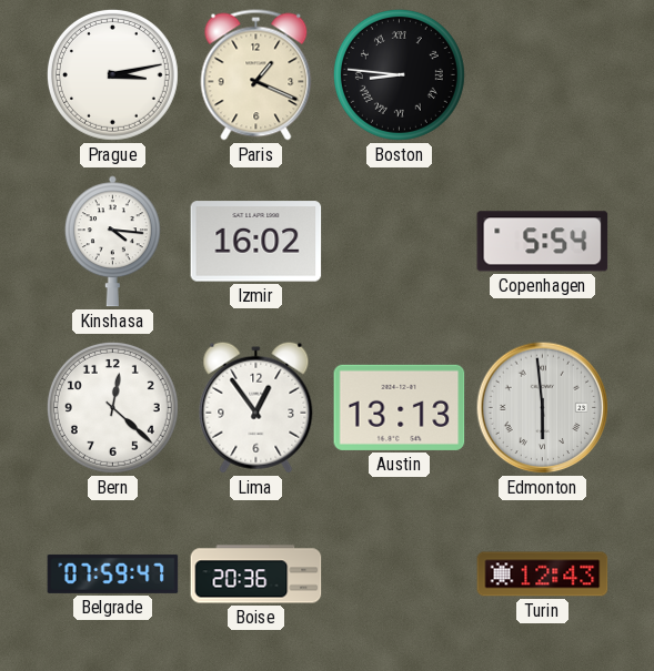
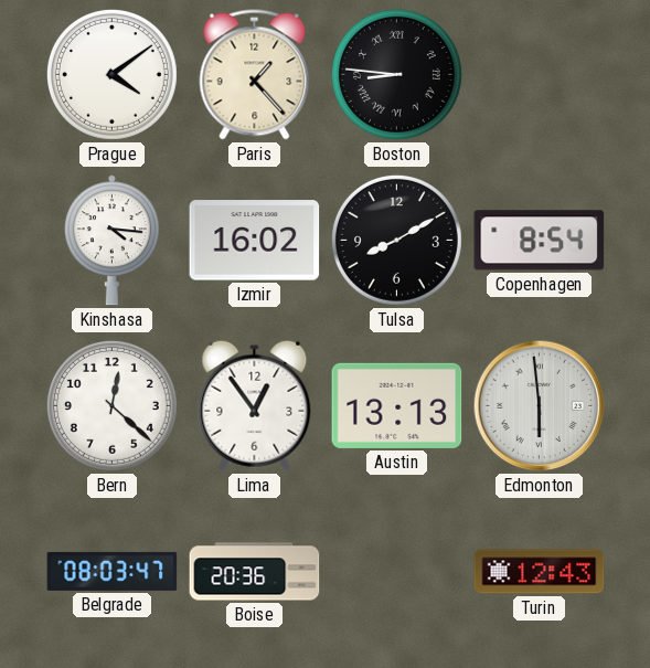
Prague: 3:13 -> 4:09
Paris: 1:19 -> 1:23
Tulsa: none -> 8:10
Copenhagen: 5:54 -> 8:54
Belgrade: 07:59 -> 08:03
